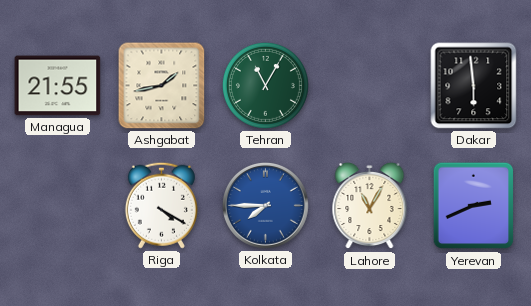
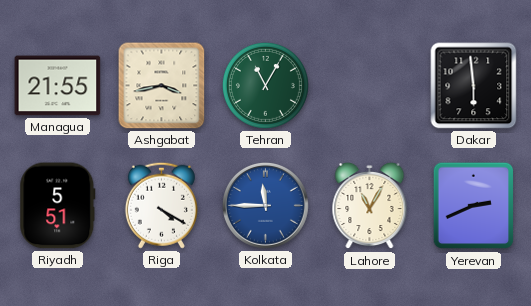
Ashgabat: 1:43 -> 3:43
Riyadh: none -> 5:51
Kolkata: 7:45 -> 11:45
